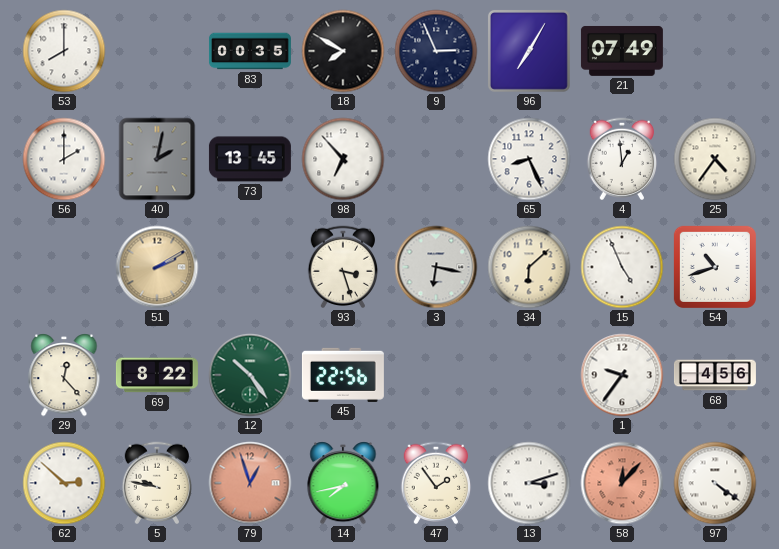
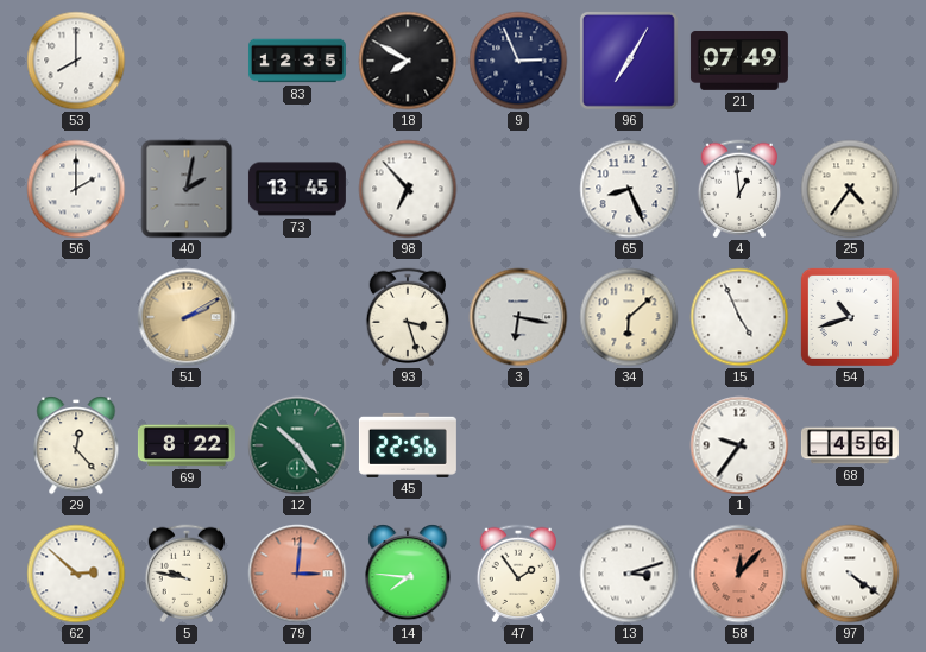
83: 00:35 -> 12:35
79: 12:57 -> 3:01
14: 7:43 -> 7:46
